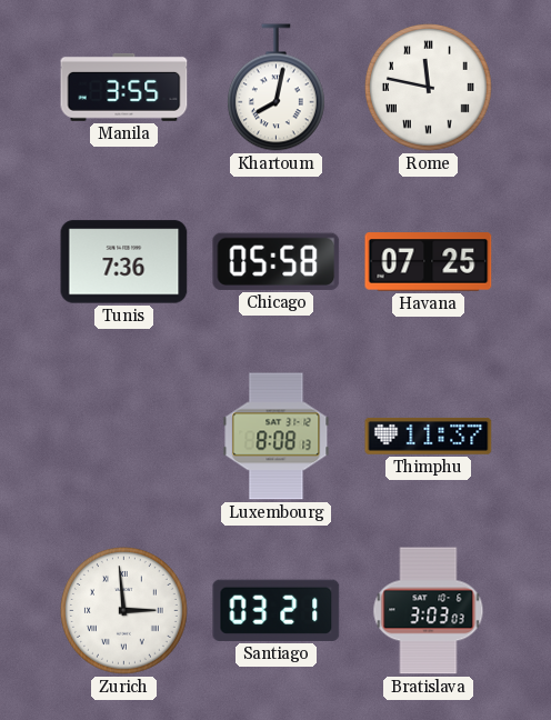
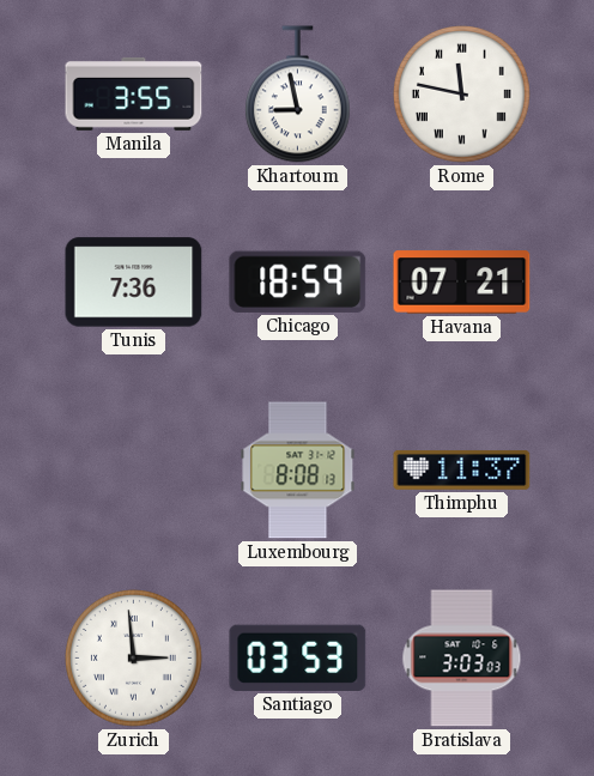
Khartoum: 8:02 -> 8:58
Chicago: 05:58 -> 18:59
Havana: 07:25 -> 07:21
Santiago: 03:21 -> 03:53
